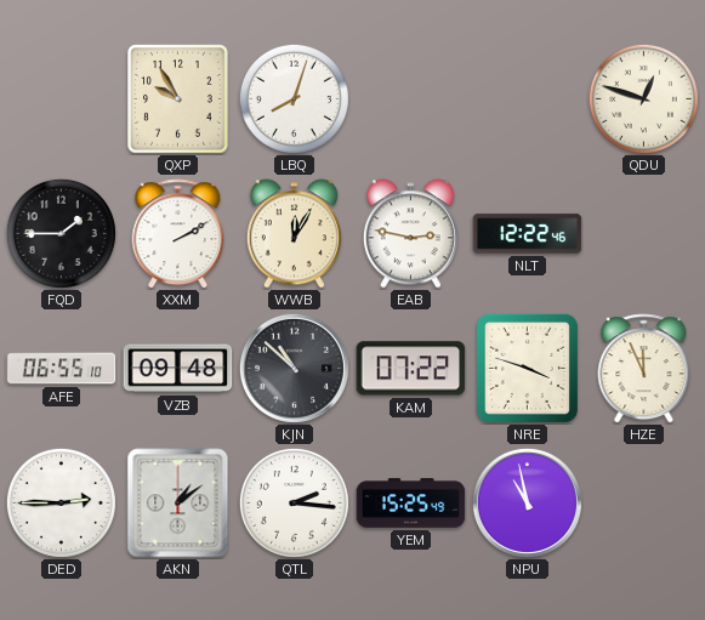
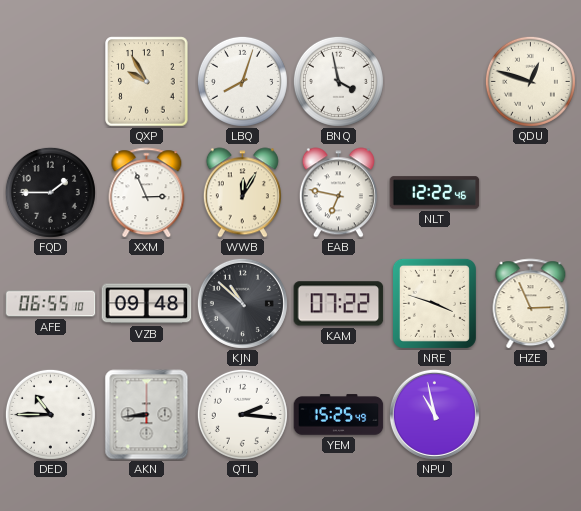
BNQ: none -> 3:58
XXM: 2:10 -> 2:56
EAB: 2:47 -> 6:47
HZE: 11:56 -> 2:56
DED: 2:45 -> 10:45
AKN: 1:09 -> 8:44
